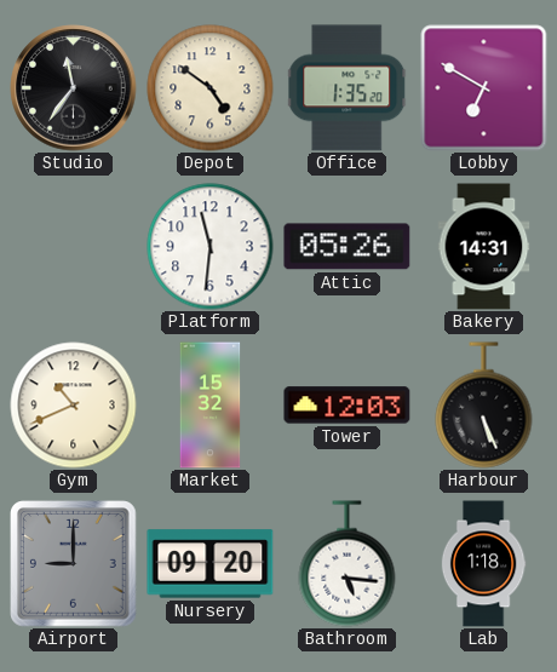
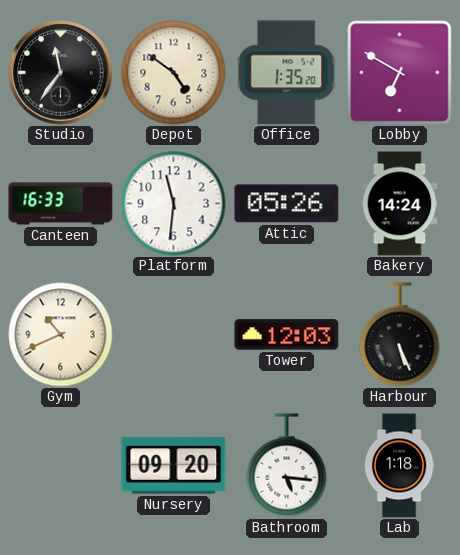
Canteen: none -> 16:33
Bakery: 14:31 -> 14:24
Market: 15:32 -> none
Airport: 9:00 -> none
